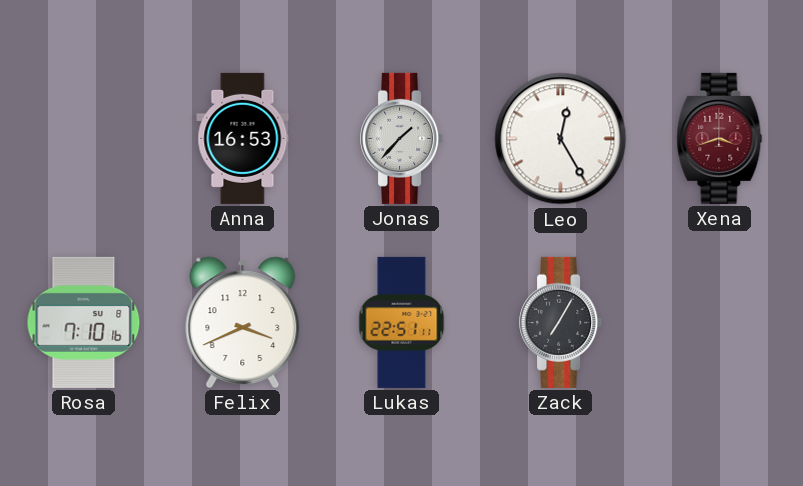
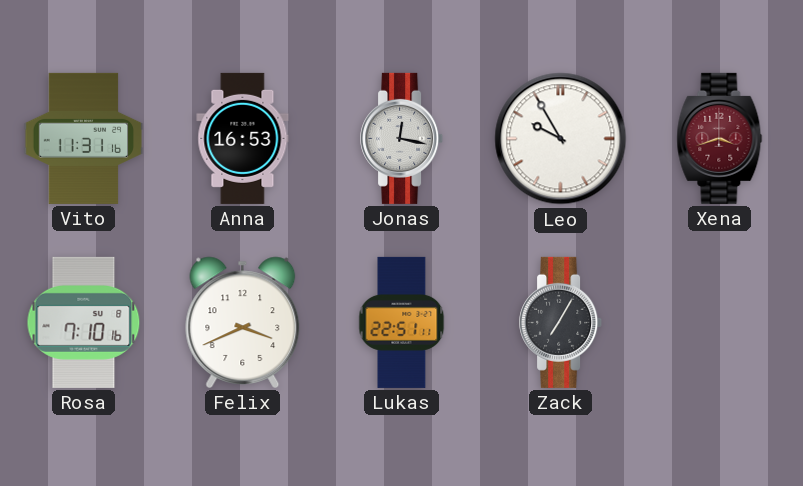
Vito: none -> 11:31
Jonas: 1:37 -> 12:17
Leo: 12:25 -> 9:55
